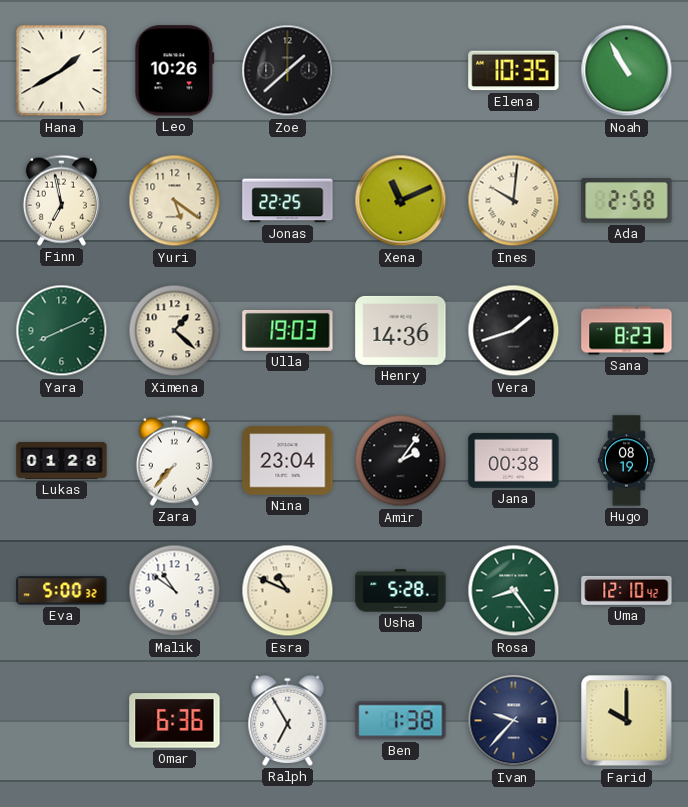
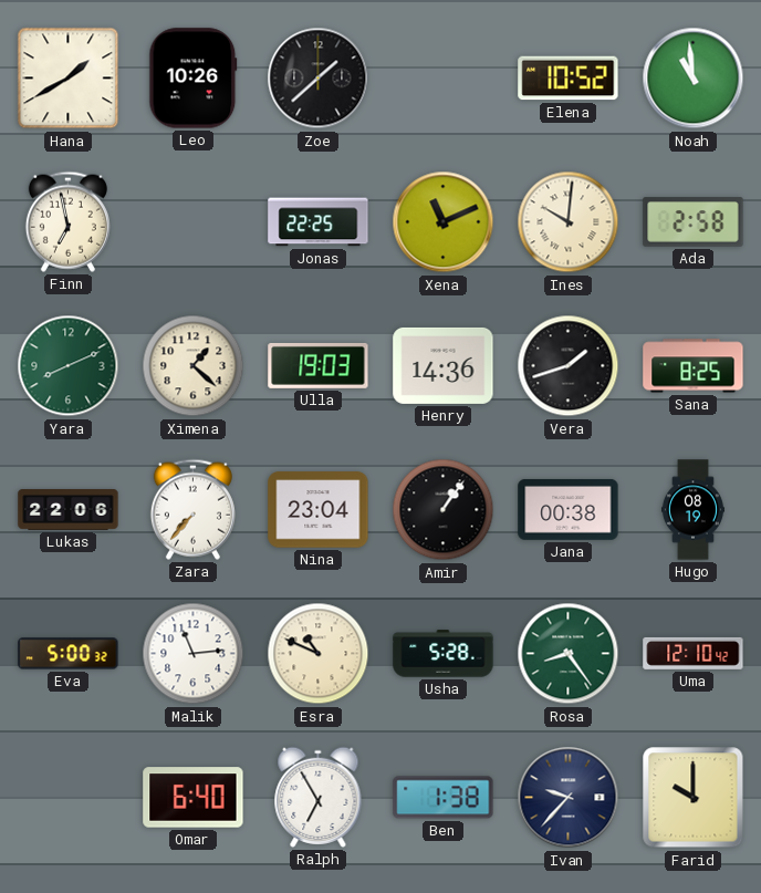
Elena: 10:35 -> 10:52
Noah: 10:55 -> 10:59
Yuri: 5:21 -> none
Sana: 8:23 -> 8:25
Lukas: 01:28 -> 22:06
Amir: 2:06 -> 1:06
Malik: 10:51 -> 11:14
Omar: 6:36 -> 6:40
